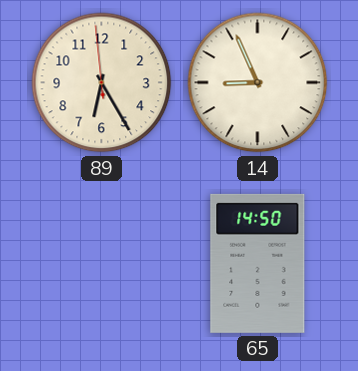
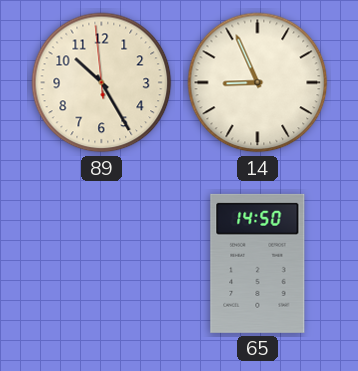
89: 6:24 -> 10:24
